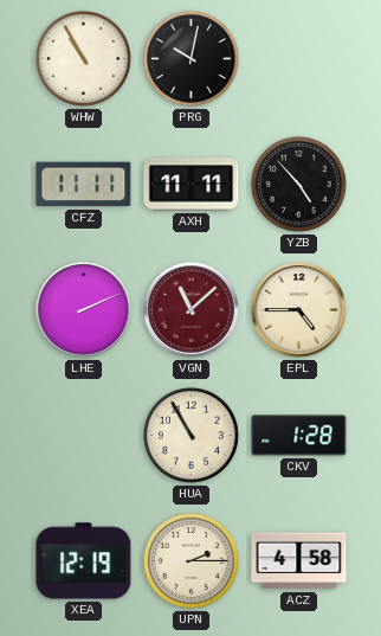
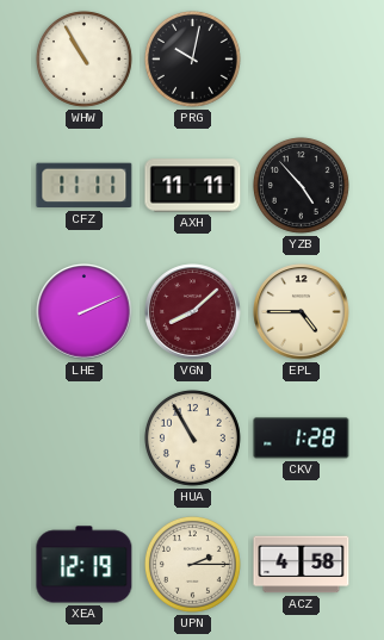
VGN: 11:08 -> 8:08
